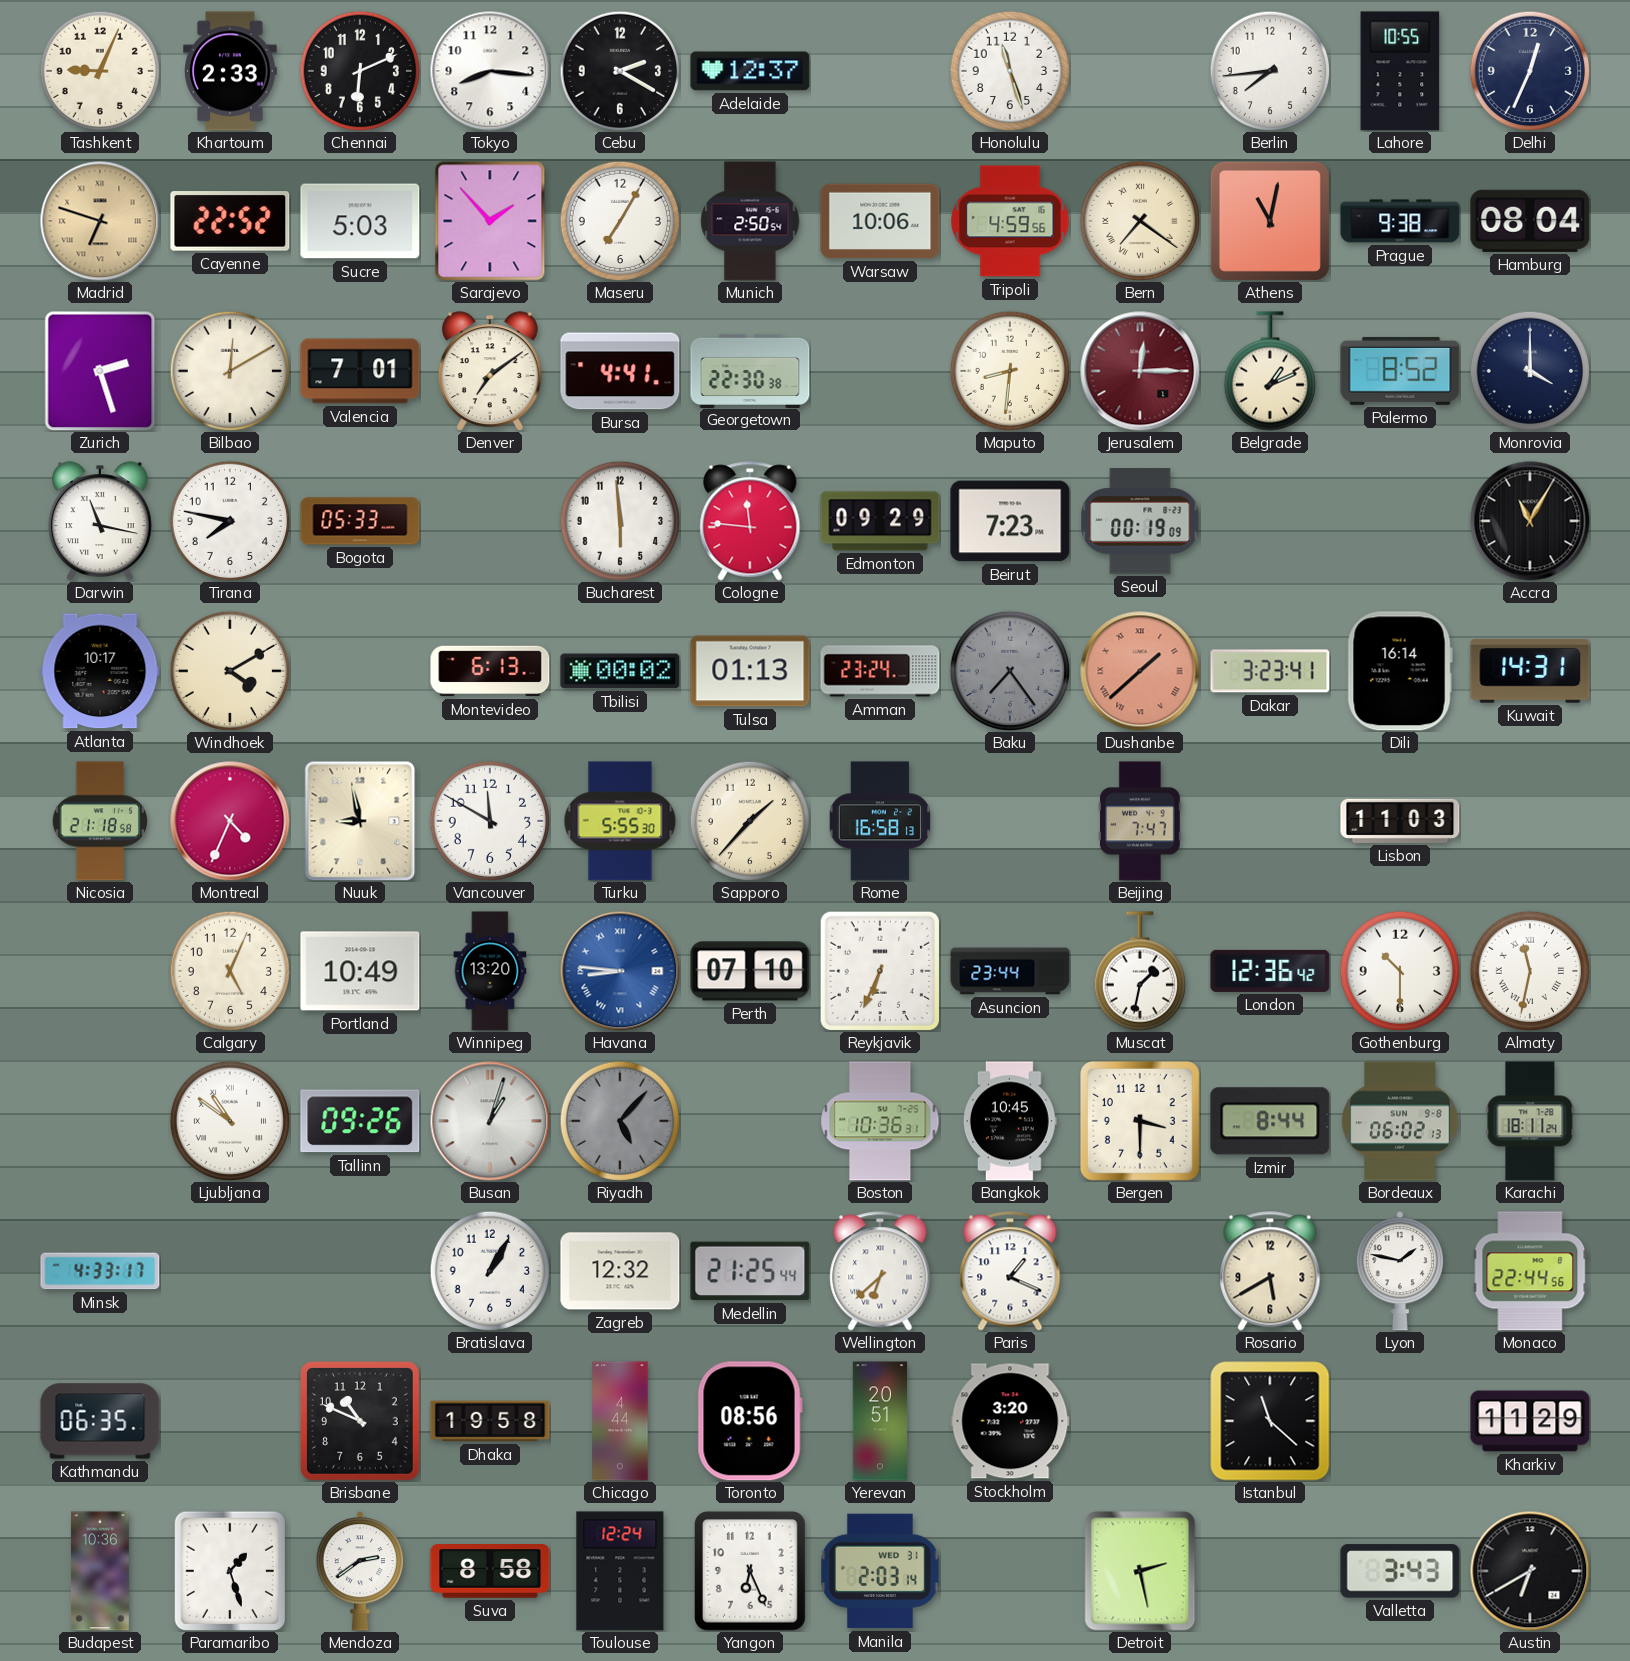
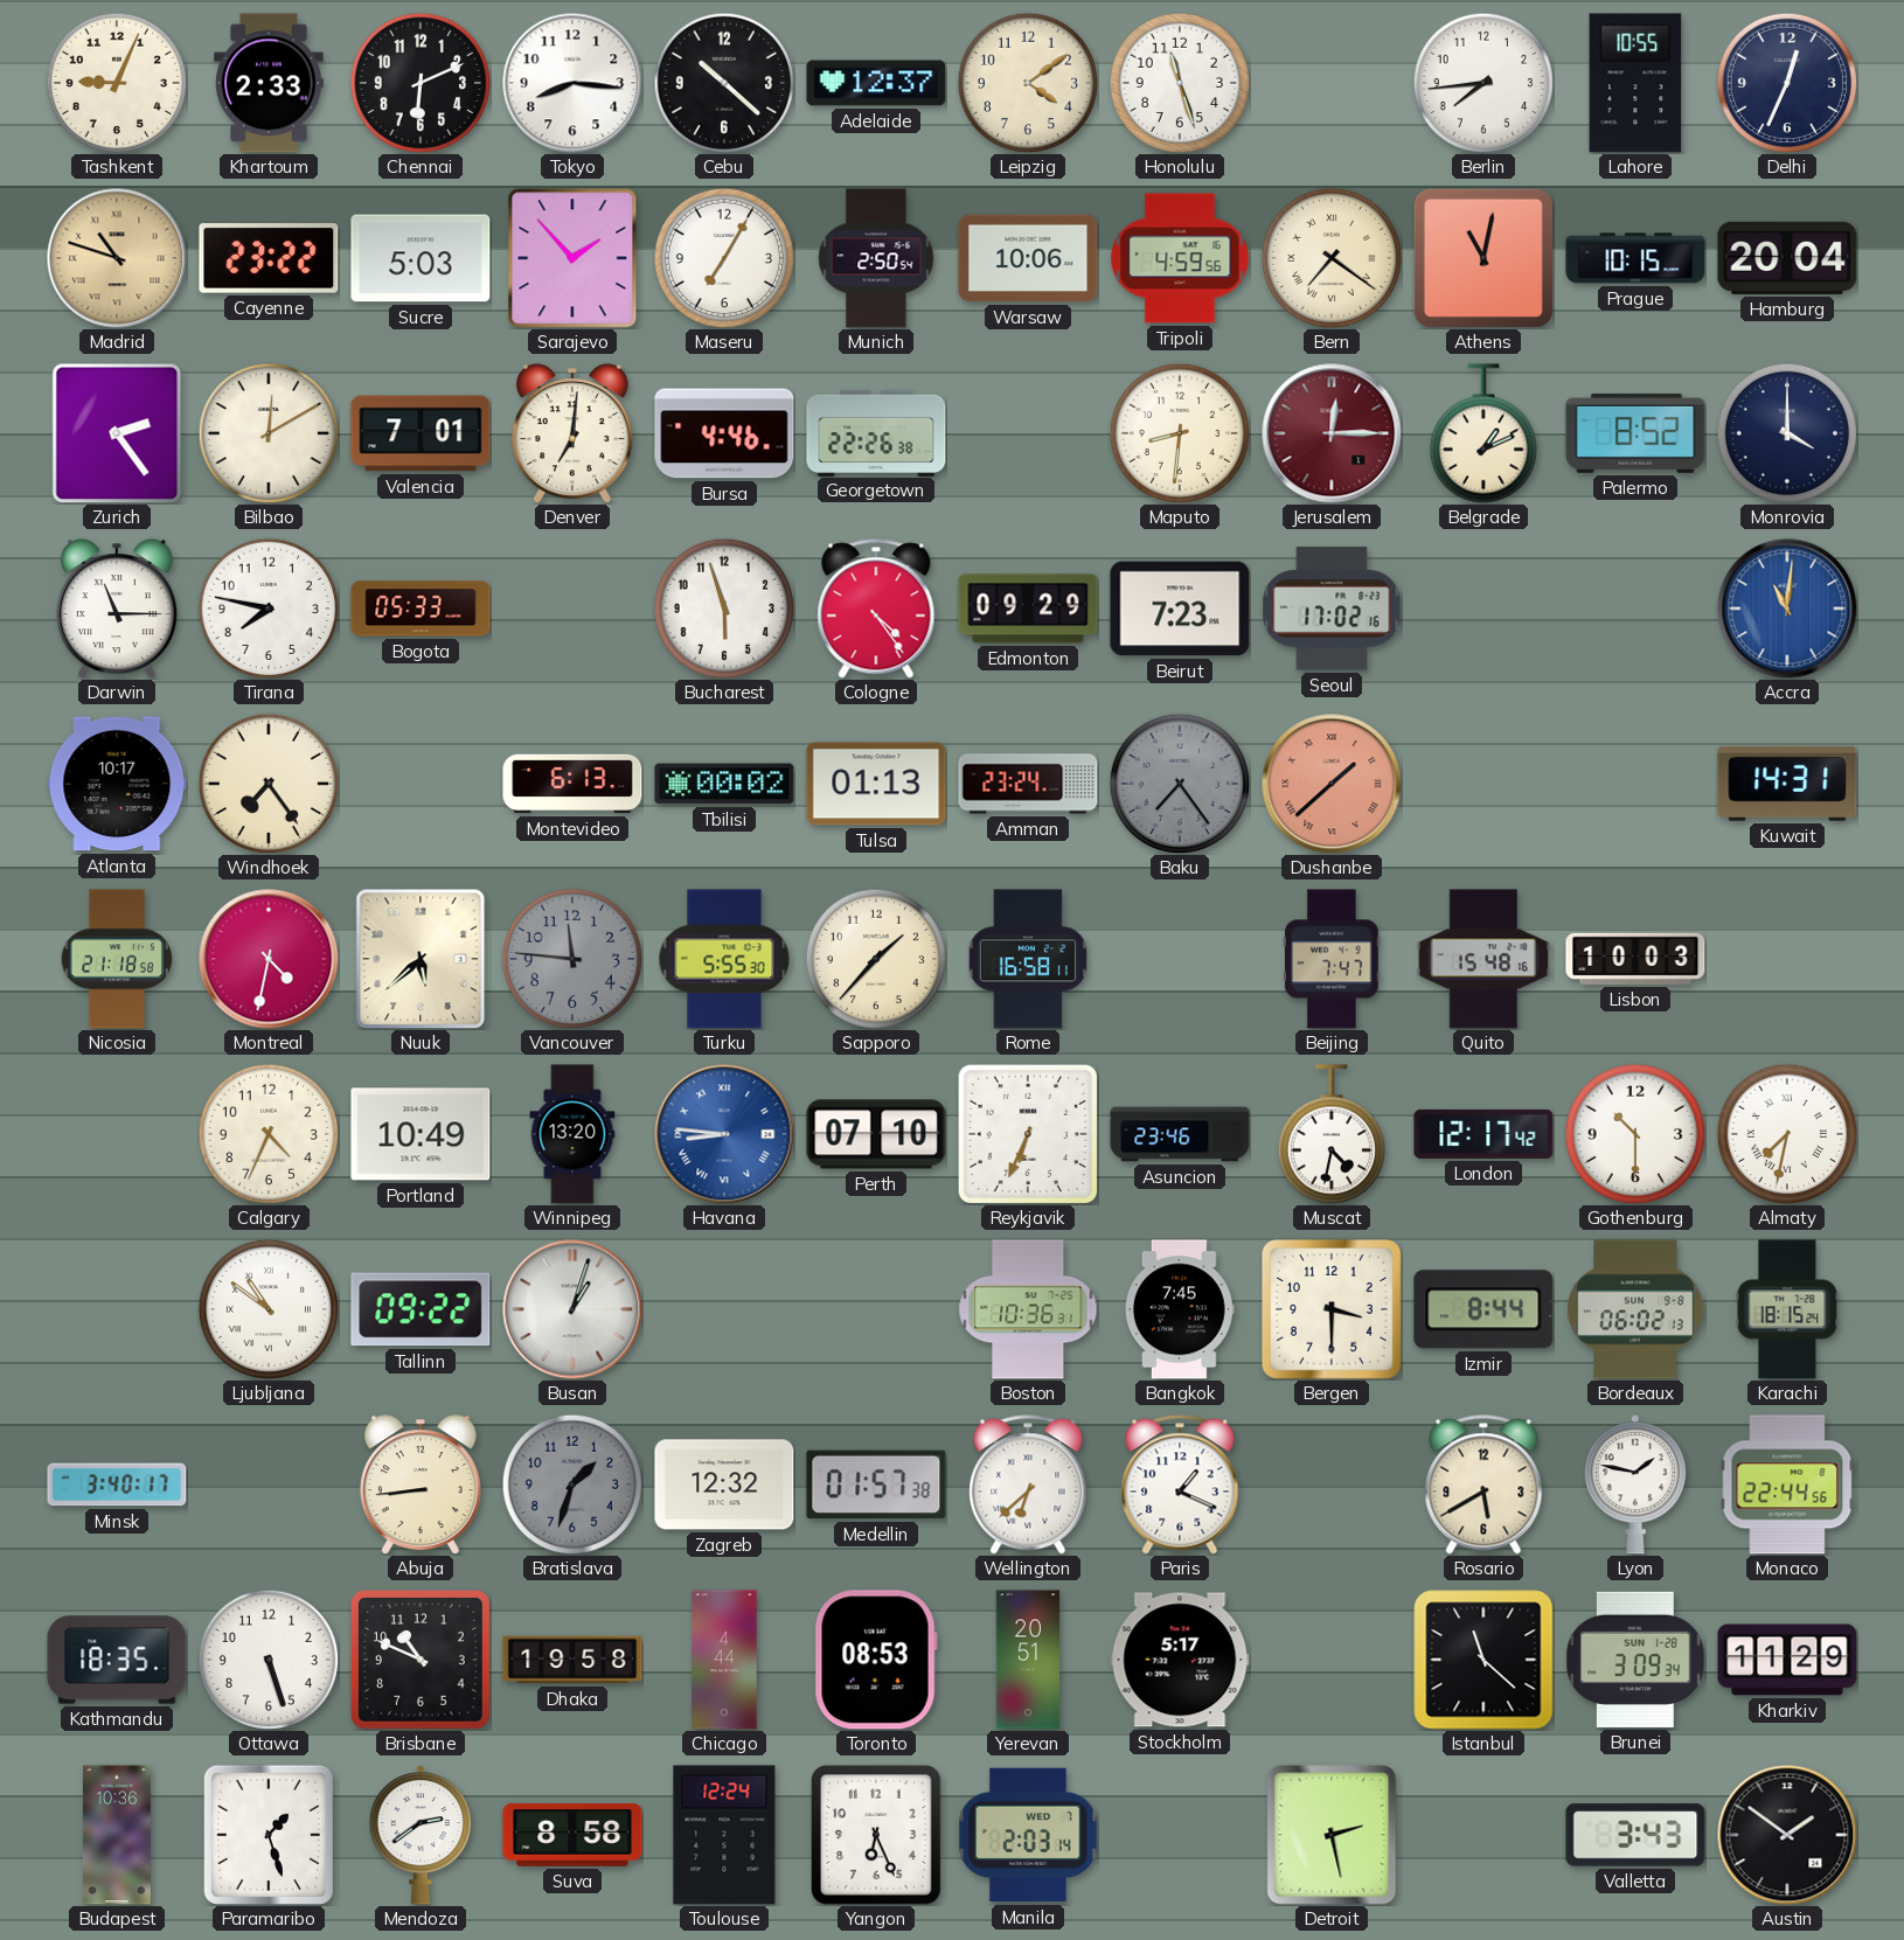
Cebu: 2:20 -> 10:22
Leipzig: none -> 4:09
Madrid: 6:48 -> 10:48
Cayenne: 22:52 -> 23:22
Prague: 9:38 -> 10:15
Hamburg: 08:04 -> 20:04
Zurich: 2:27 -> 2:24
Denver: 7:09 -> 7:01
Bursa: 4:41 -> 4:46
Georgetown: 22:30 -> 22:26
Darwin: 11:17 -> 11:15
Bucharest: 5:59 -> 5:57
Cologne: 11:46 -> 4:24
Seoul: 00:19 -> 17:02
Accra: 11:05 -> 11:01
Accra dial: black -> blue
Windhoek: 4:10 -> 7:24
Dakar: 3:23 -> none
Dili: 16:14 -> none
Montreal: 4:34 -> 4:32
Nuuk: 8:58 -> 5:38
Vancouver: 11:50 -> 11:46
Vancouver dial: white -> grey
Rome: 16:58:13 -> 16:58:11
Quito: none -> 15:48
Lisbon: 11:03 -> 10:03
Calgary: 5:04 -> 4:34
Asuncion: 23:44 -> 23:46
Muscat: 1:32 -> 4:32
London: 12:36 -> 12:17
Almaty: 11:32 -> 7:32
Tallinn: 09:26 -> 09:22
Riyadh: 5:07 -> none
Bangkok: 10:45 -> 7:45
Karachi: 18:11 -> 18:15
Minsk: 4:33 -> 3:40
Abuja: none -> 8:44
Bratislava: 1:05 -> 1:33
Bratislava dial: white -> grey
Medellin: 21:25 -> 01:57
Kathmandu: 06:35 -> 18:35
Ottawa: none -> 5:27
Toronto: 08:56 -> 08:53
Stockholm: 3:20 -> 5:17
Brunei: none -> 3:09
Manila date: WED 31 -> WED 7
Austin: 6:40 -> 1:51
